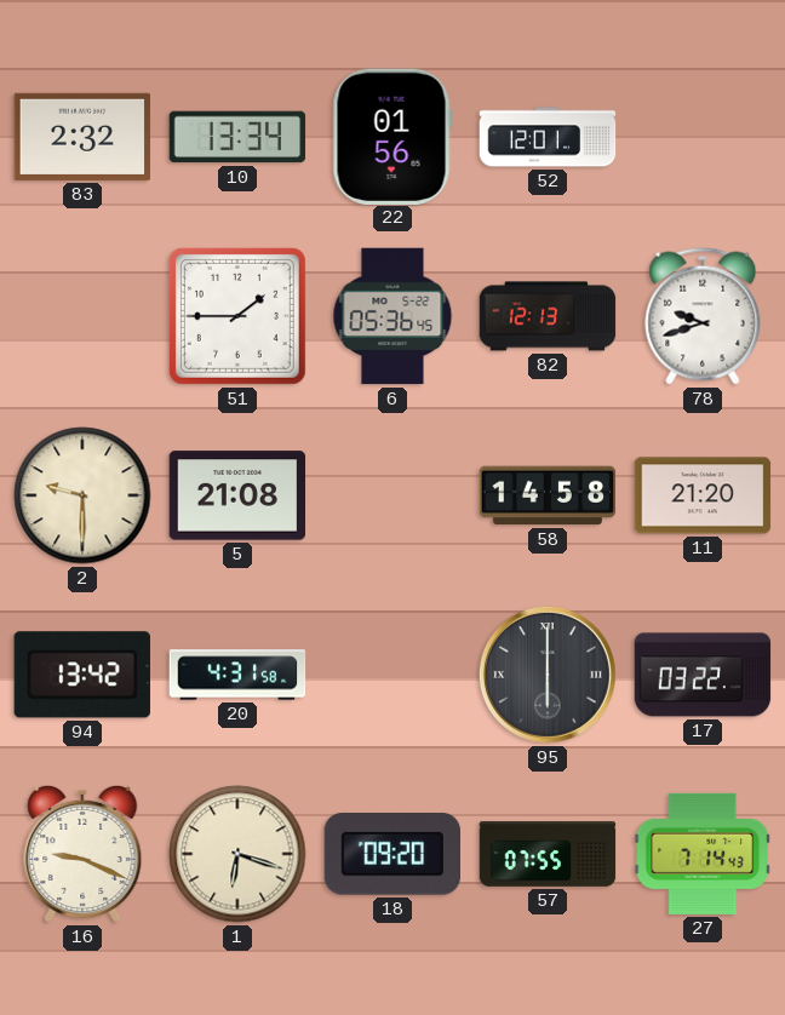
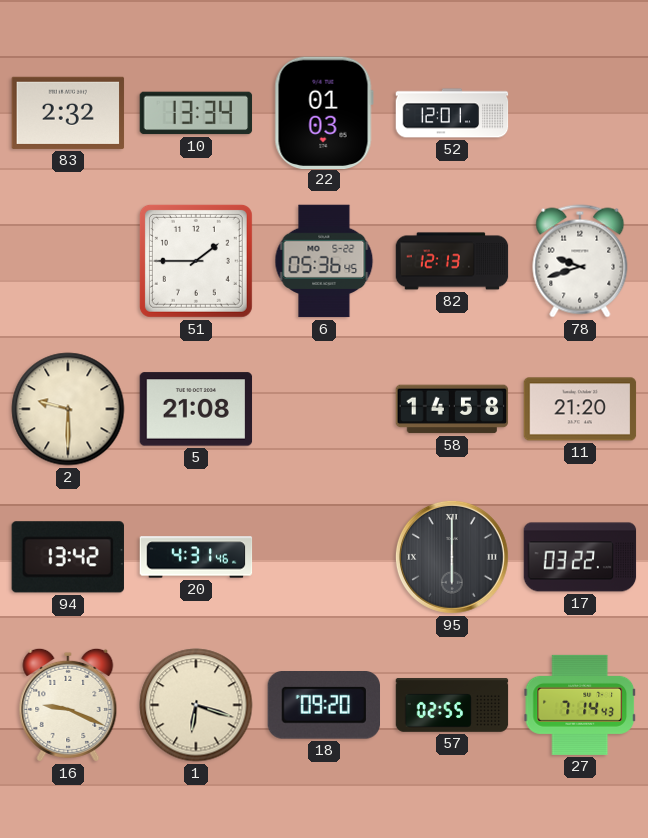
22: 01:56 -> 01:03
20: 4:31:58 -> 4:31:46
57: 07:55 -> 02:55
